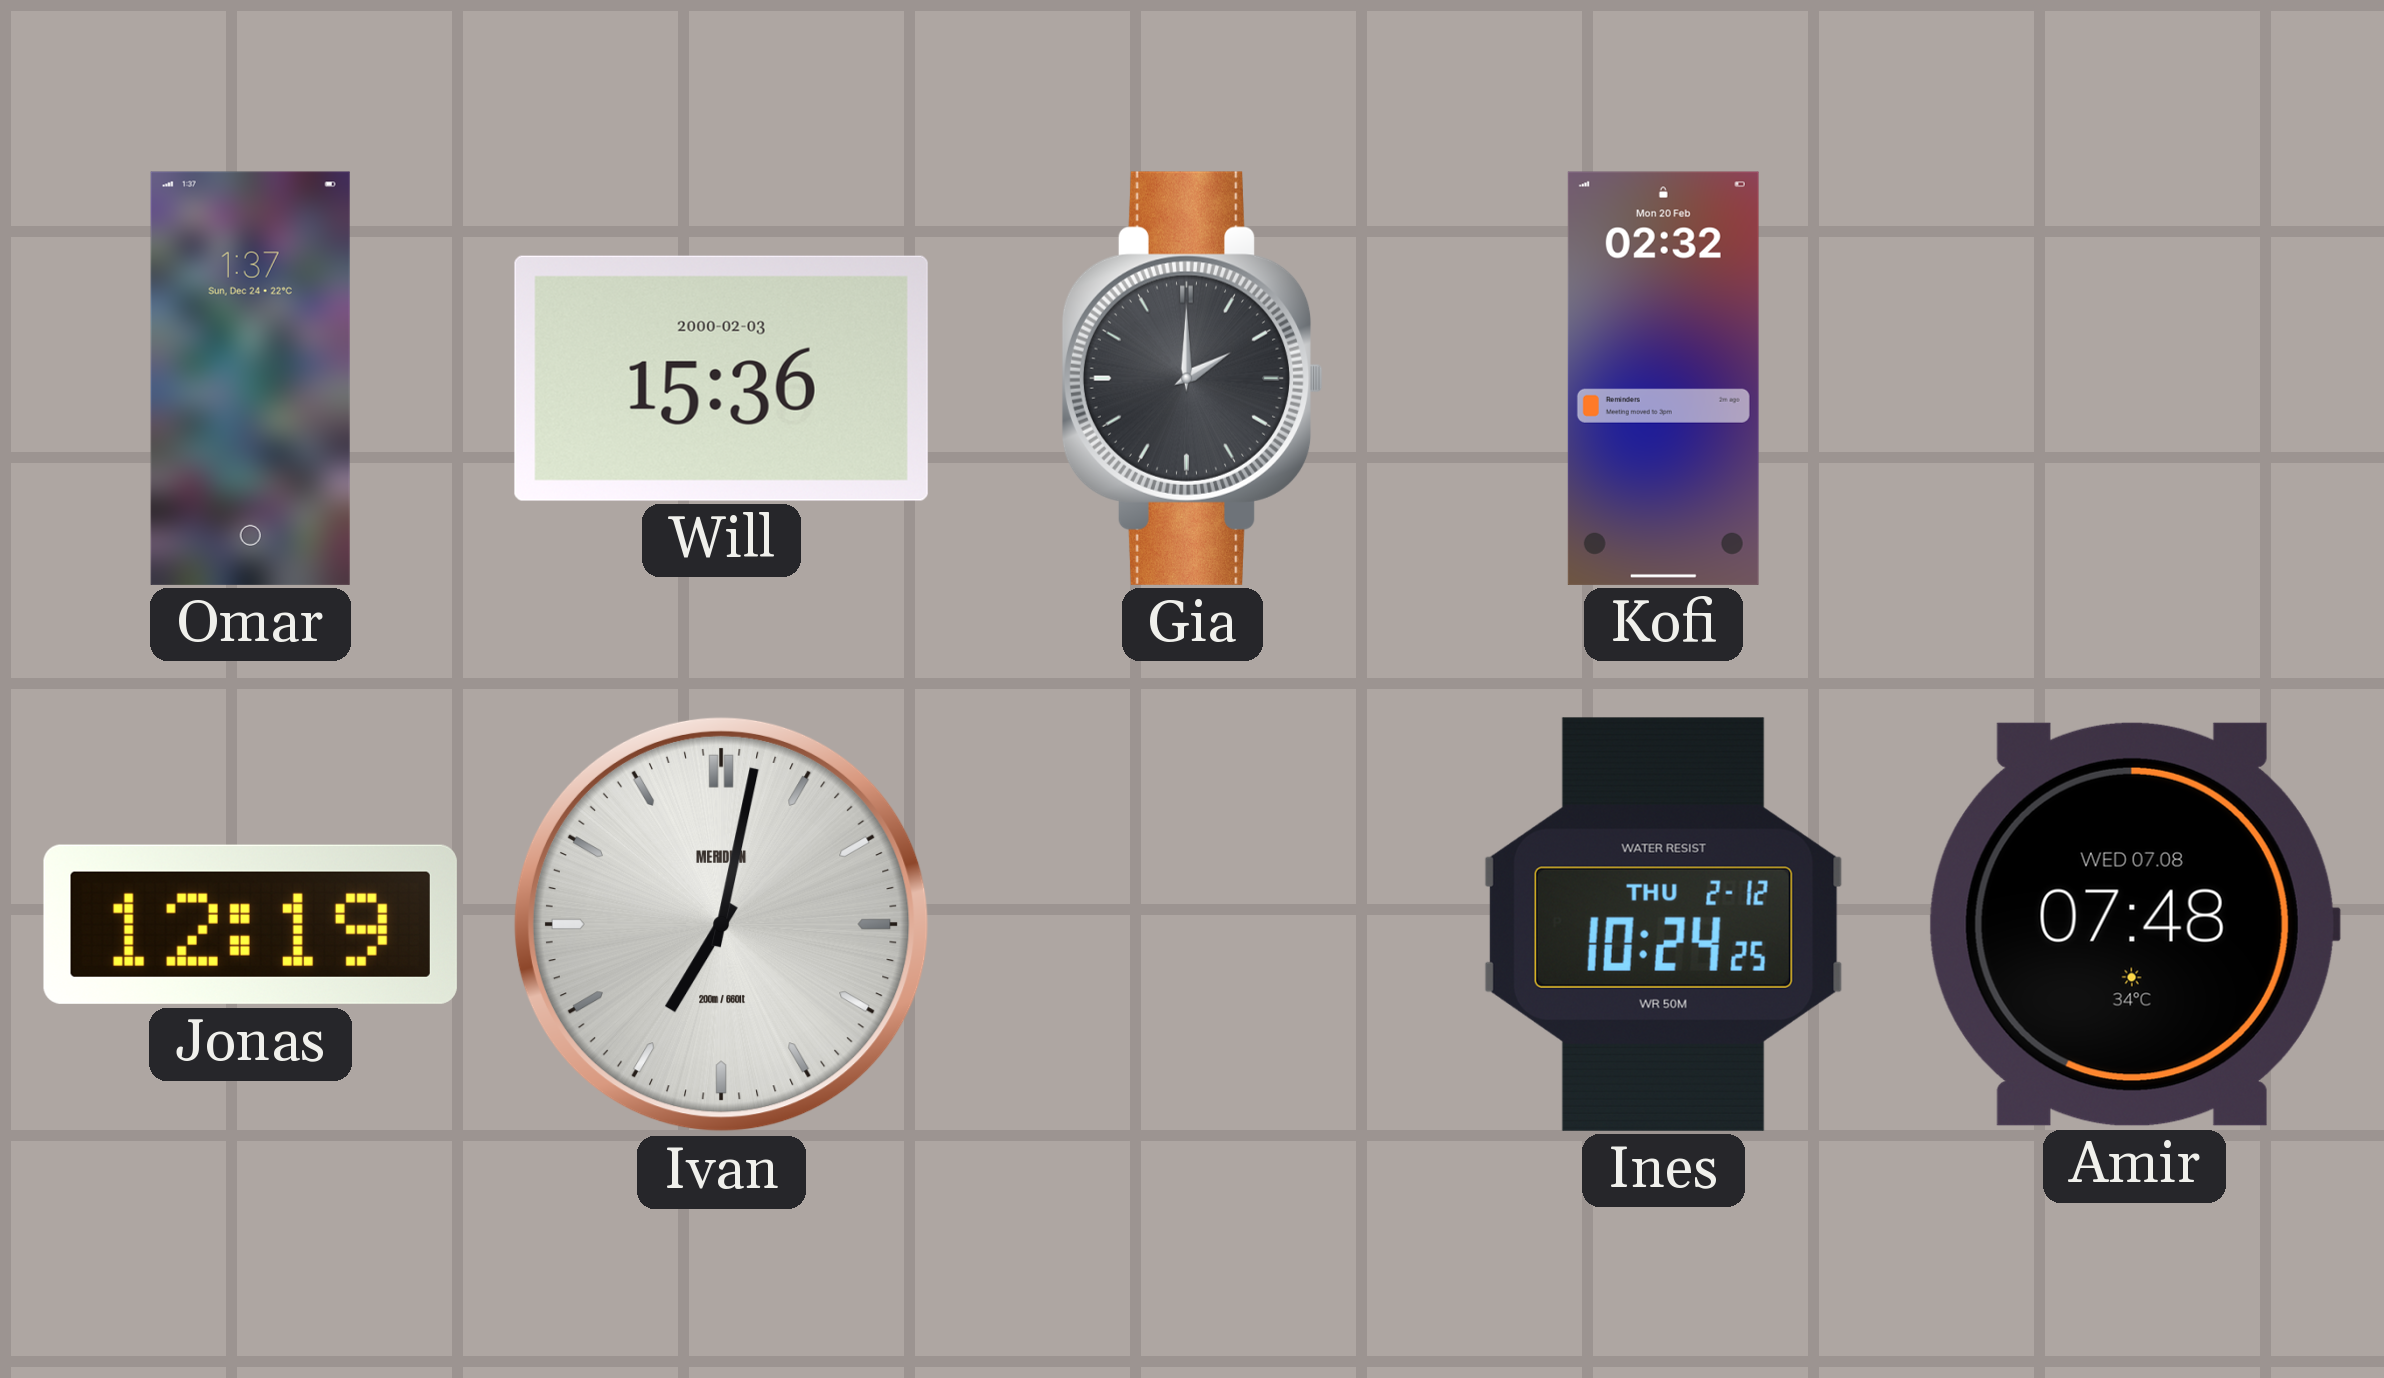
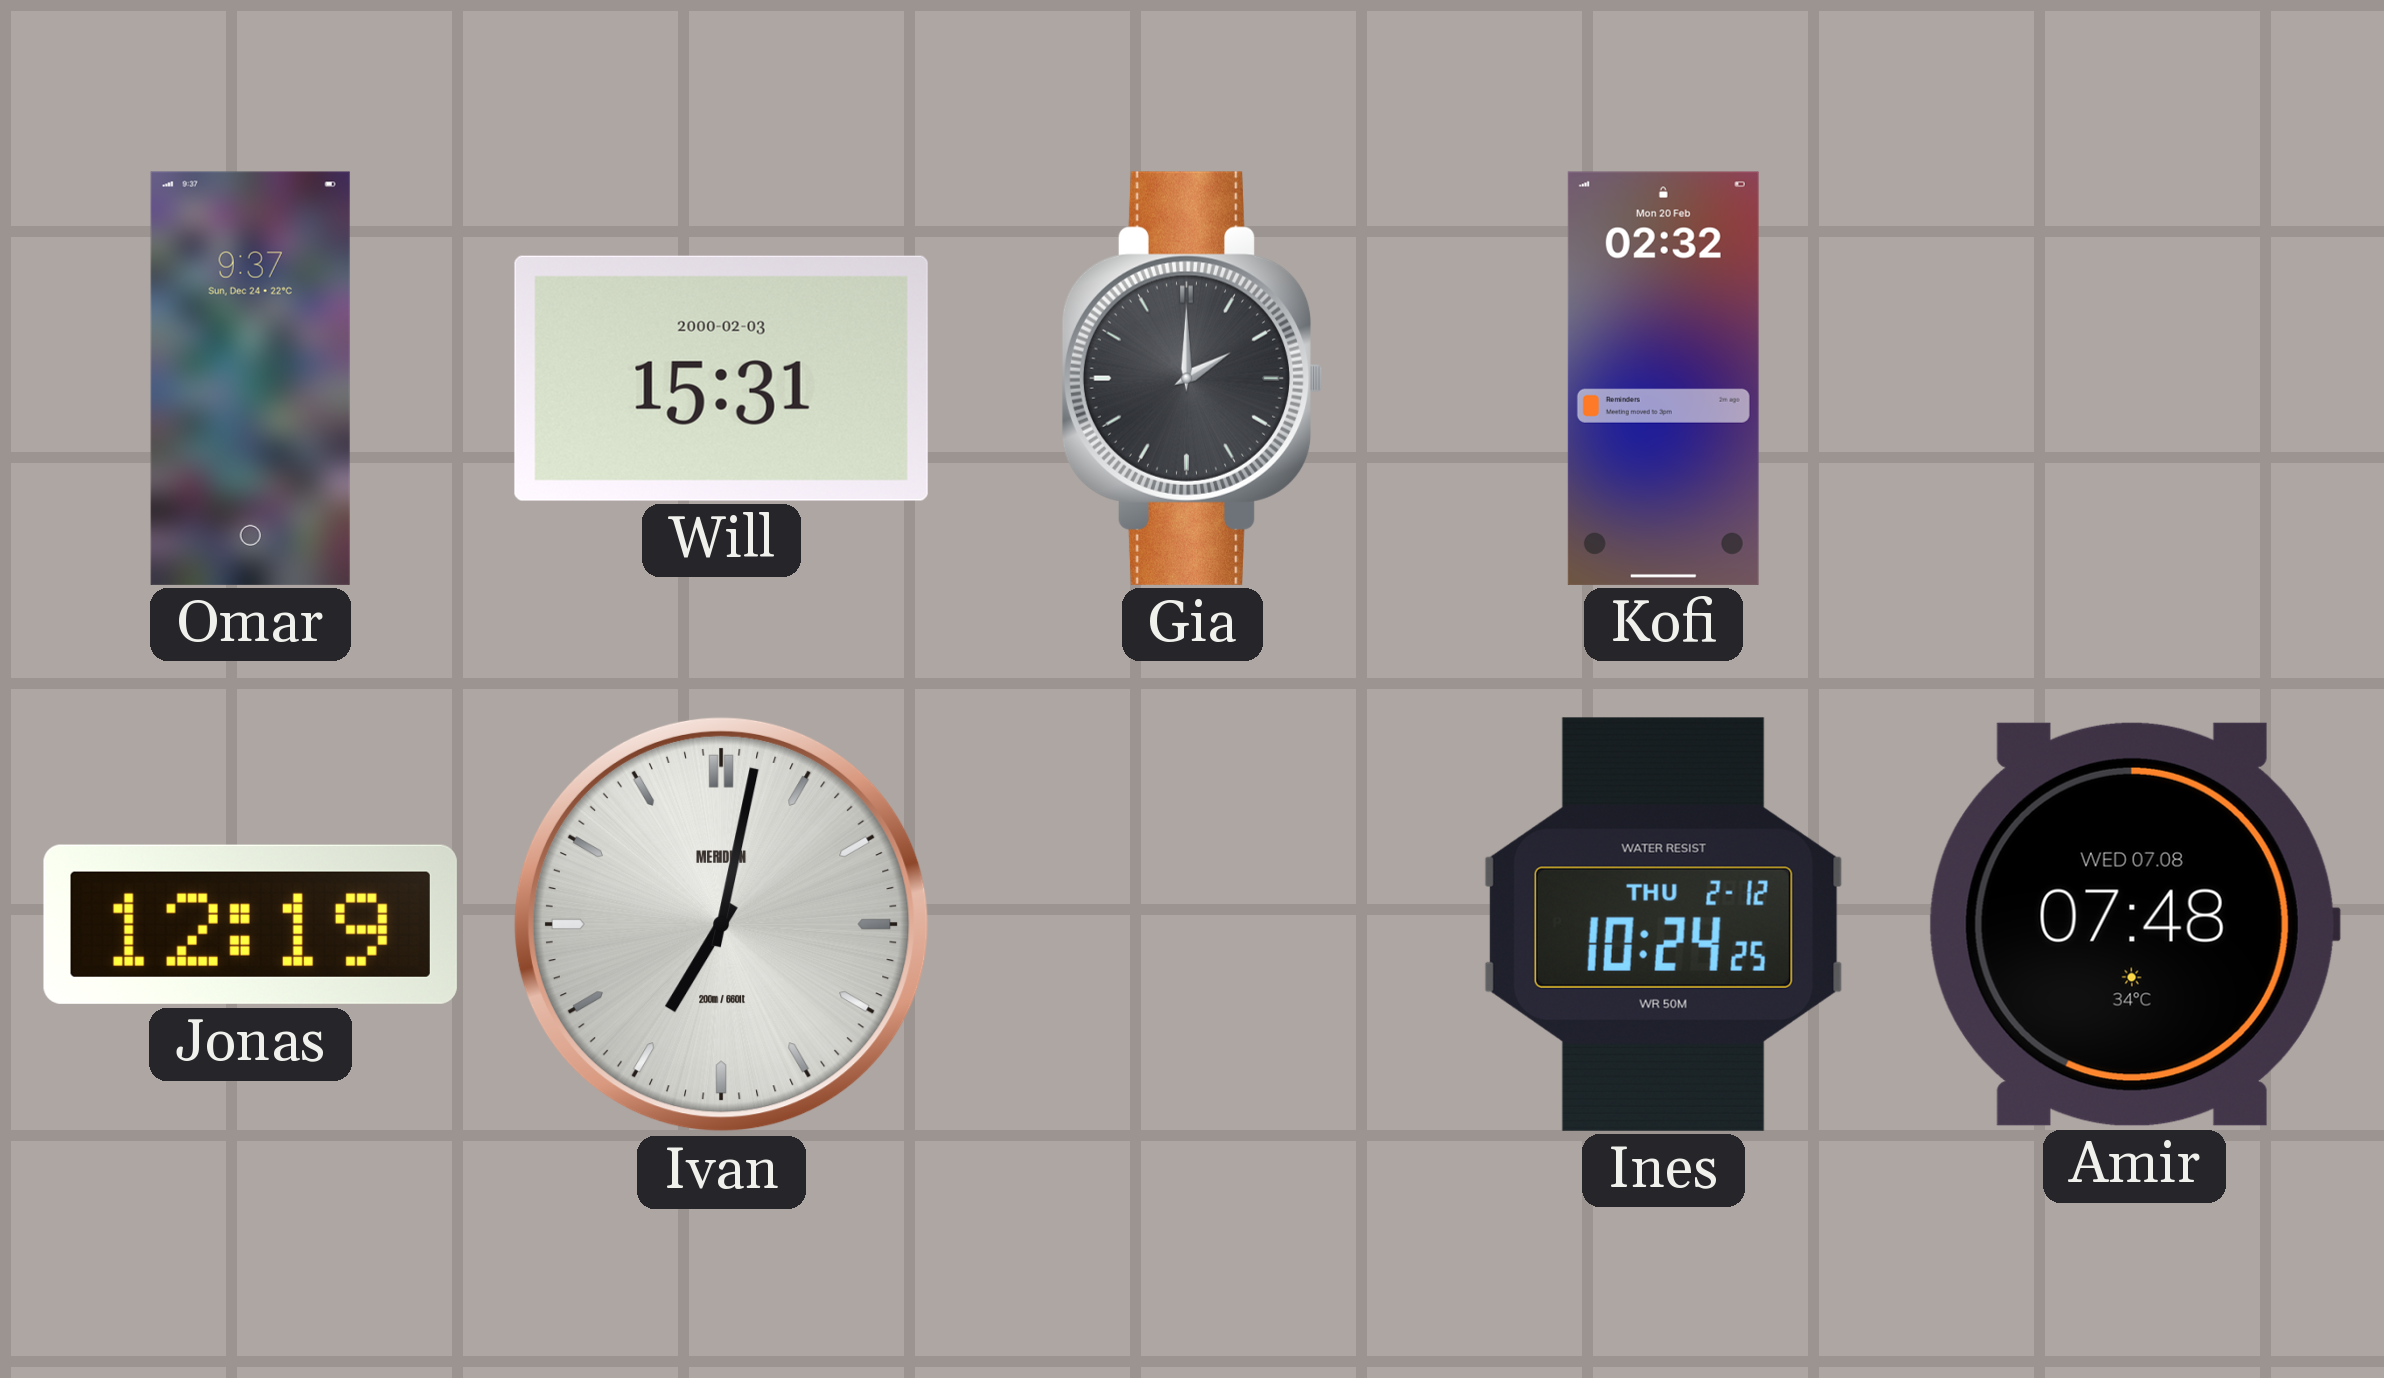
Omar: 1:37 -> 9:37
Will: 15:36 -> 15:31
